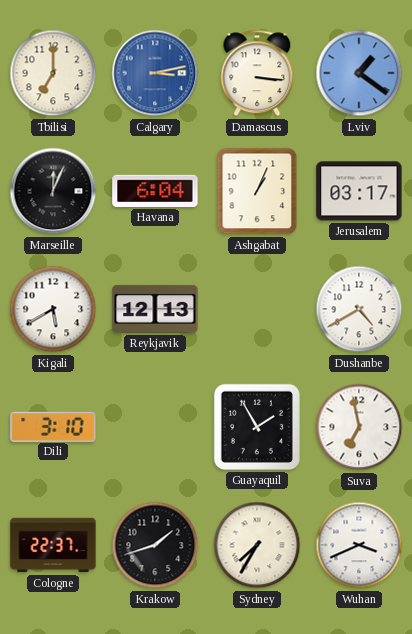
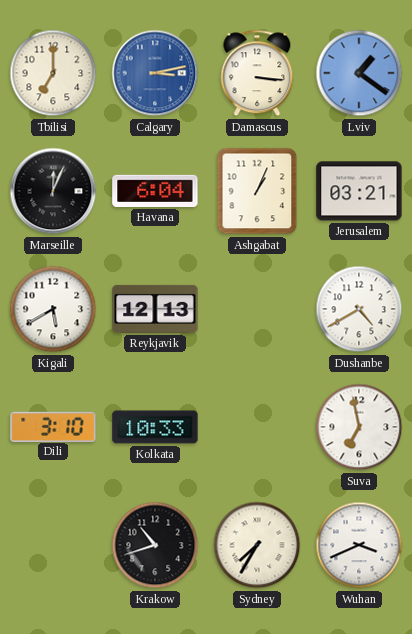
Jerusalem: 03:17 -> 03:21
Kolkata: none -> 10:33
Guayaquil: 1:55 -> none
Cologne: 22:37 -> none
Krakow: 1:42 -> 10:42
